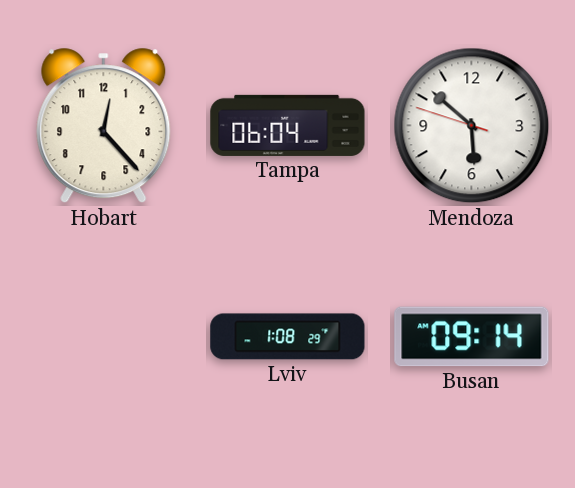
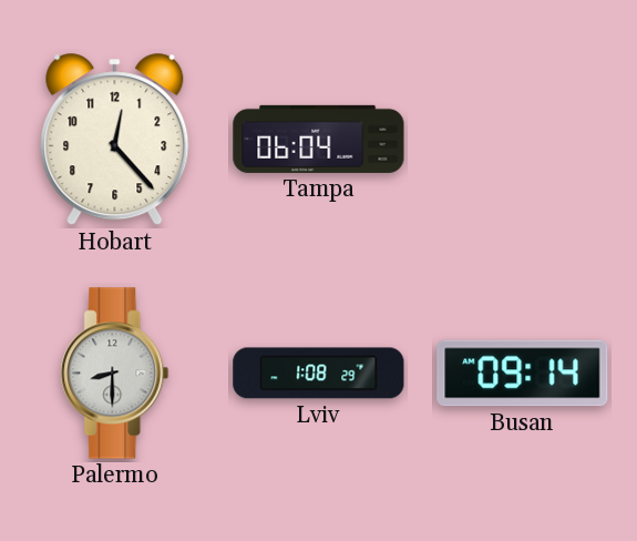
Mendoza: 5:51 -> none
Palermo: none -> 8:30
